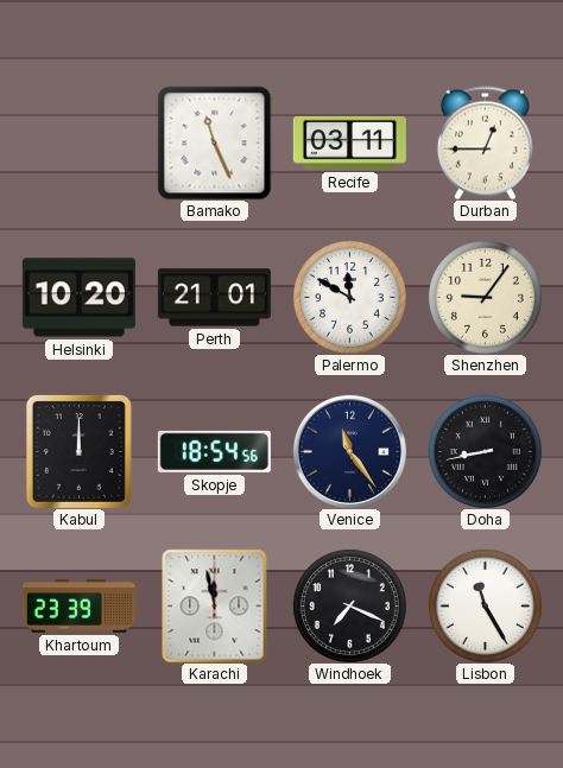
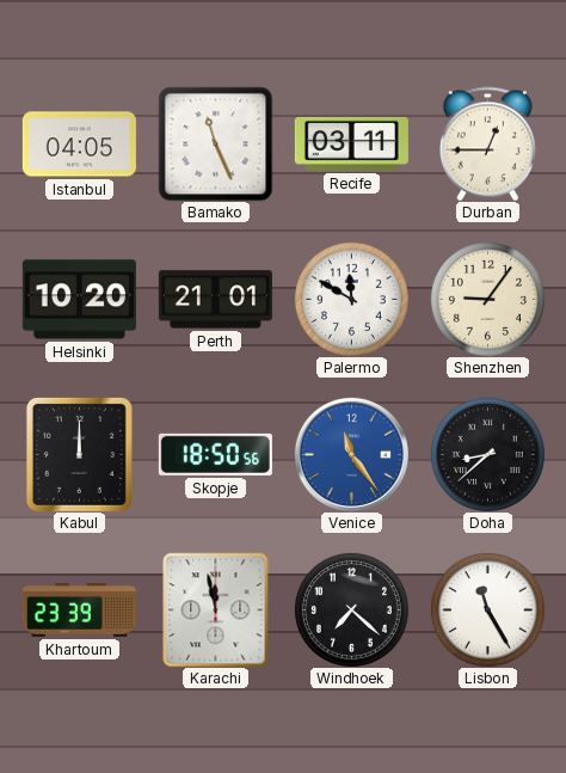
Istanbul: none -> 04:05
Skopje: 18:54 -> 18:50
Venice dial: navy -> blue
Doha: 8:43 -> 8:38
Windhoek: 7:19 -> 7:22
